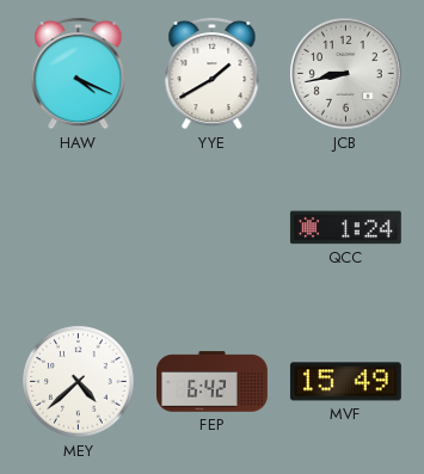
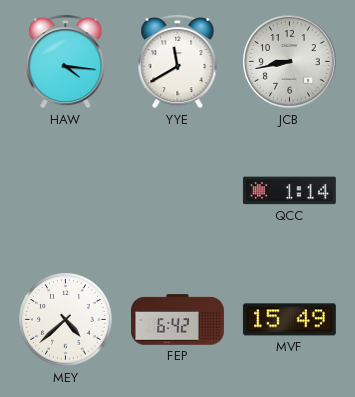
HAW: 4:19 -> 4:16
YYE: 1:40 -> 11:40
QCC: 1:24 -> 1:14
